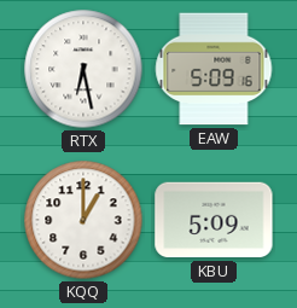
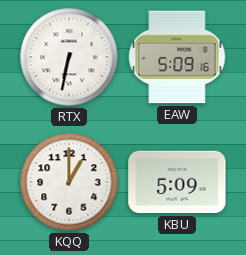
RTX: 6:28 -> 6:32
